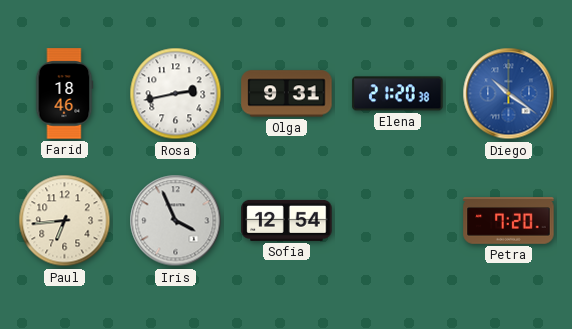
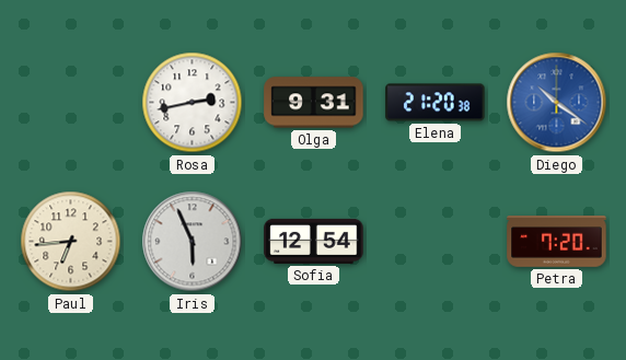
Farid: 18:46 -> none
Iris: 3:56 -> 5:56
